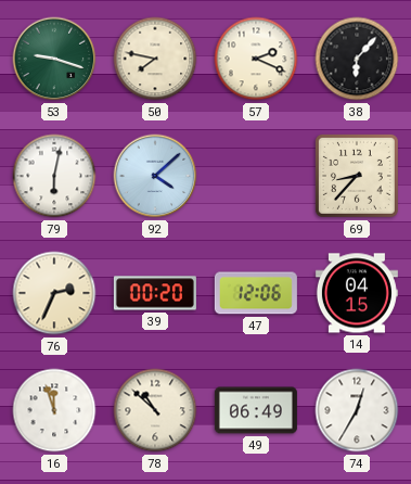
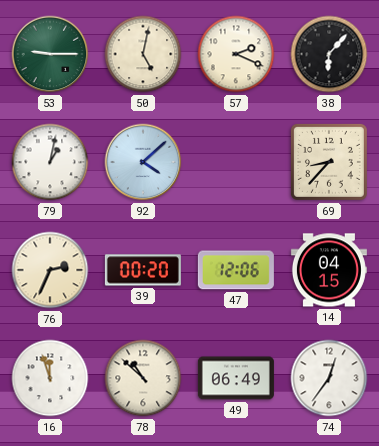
53: 9:18 -> 9:15
50: 7:47 -> 5:02
79: 6:02 -> 1:02
74: 12:35 -> 12:36
